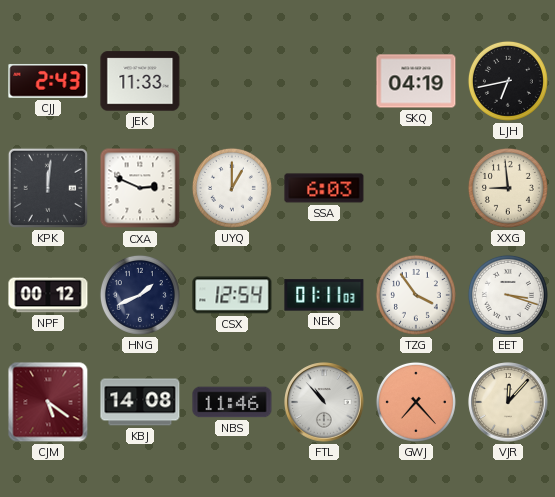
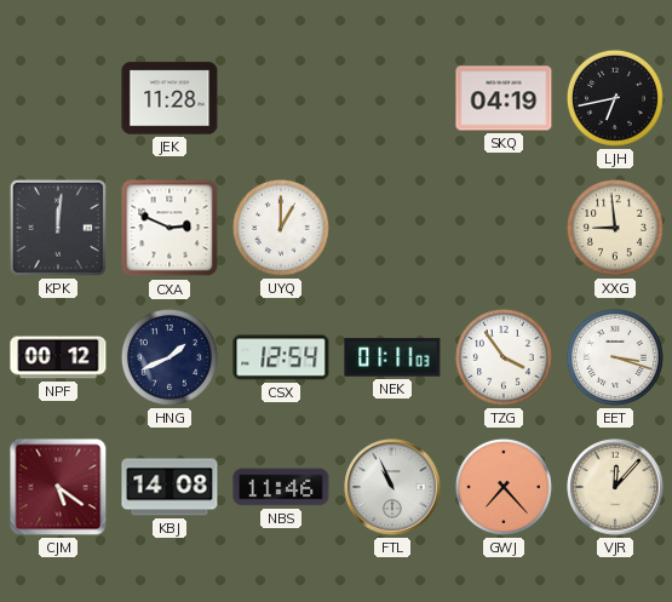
CJJ: 2:43 -> none
JEK: 11:33 -> 11:28
SSA: 6:03 -> none
FTL: 10:53 -> 10:56
